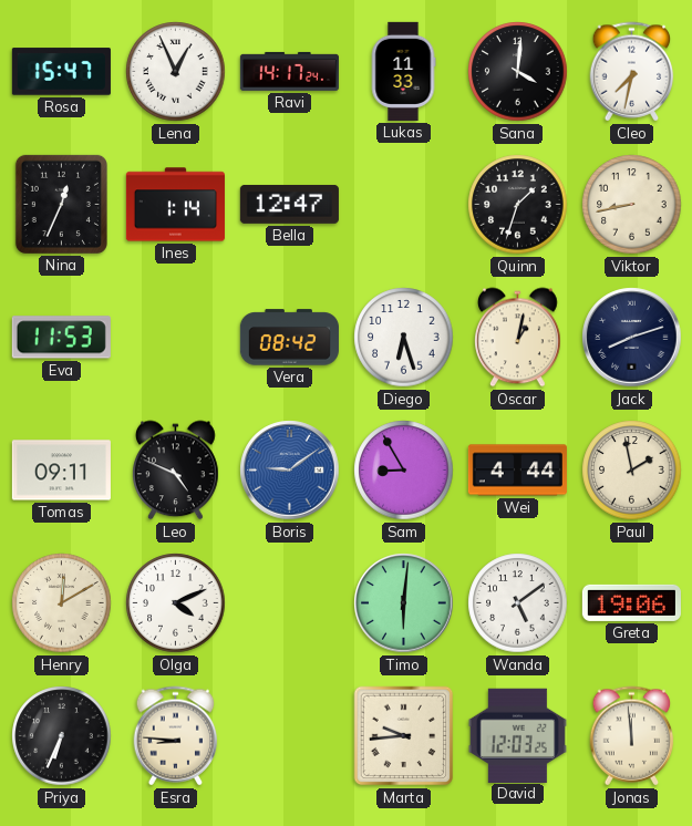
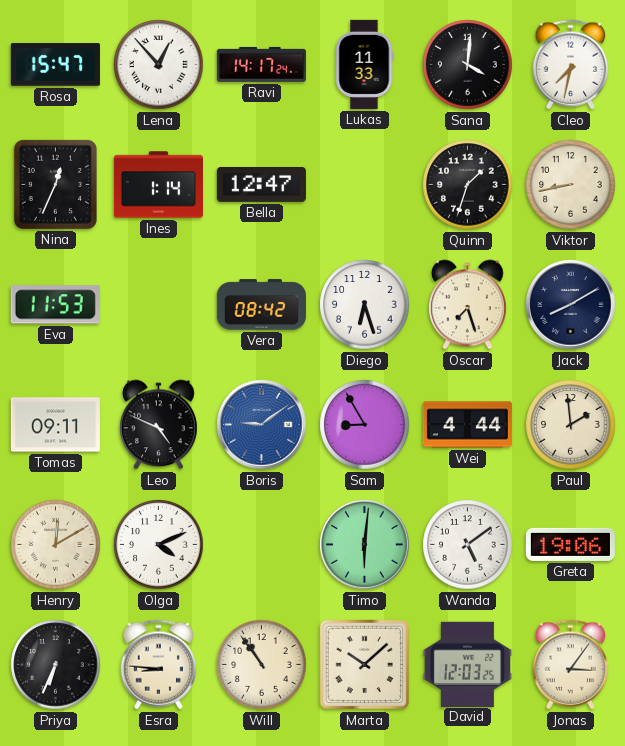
Lena: 12:56 -> 12:53
Oscar: 1:02 -> 7:27
Jack: 8:12 -> 8:10
Paul: 1:58 -> 1:59
Will: none -> 10:54
Marta: 9:44 -> 10:08
Jonas: 11:59 -> 3:06
